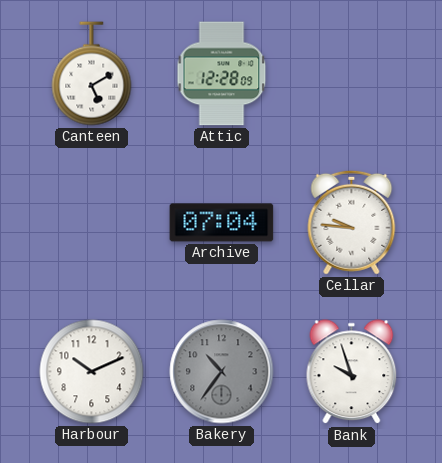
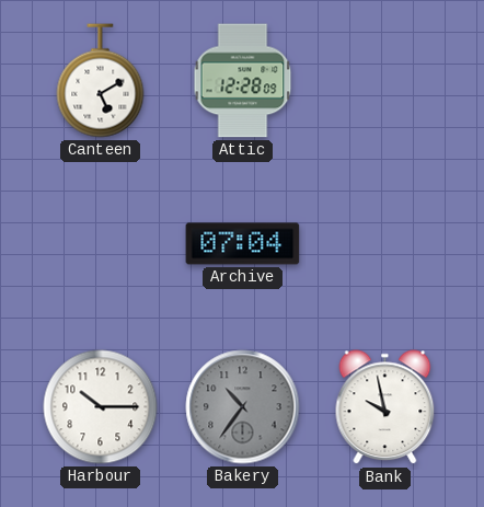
Cellar: 9:46 -> none
Harbour: 10:11 -> 10:15
Bank: 9:57 -> 9:58
